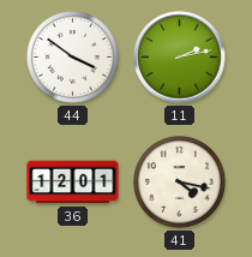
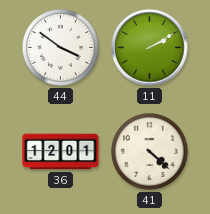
11: 2:13 -> 2:10
41: 4:17 -> 4:22
